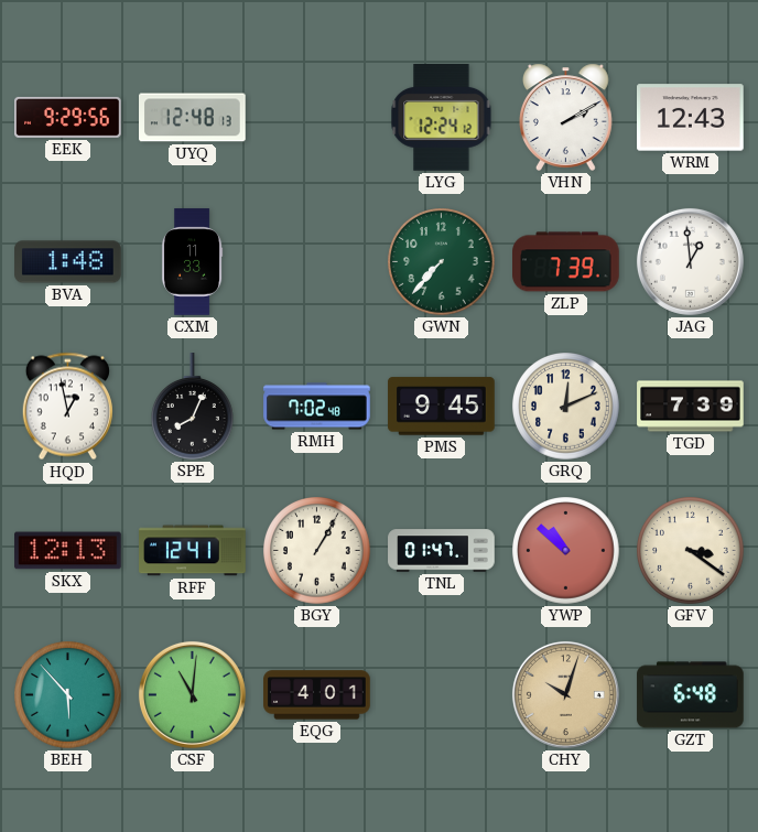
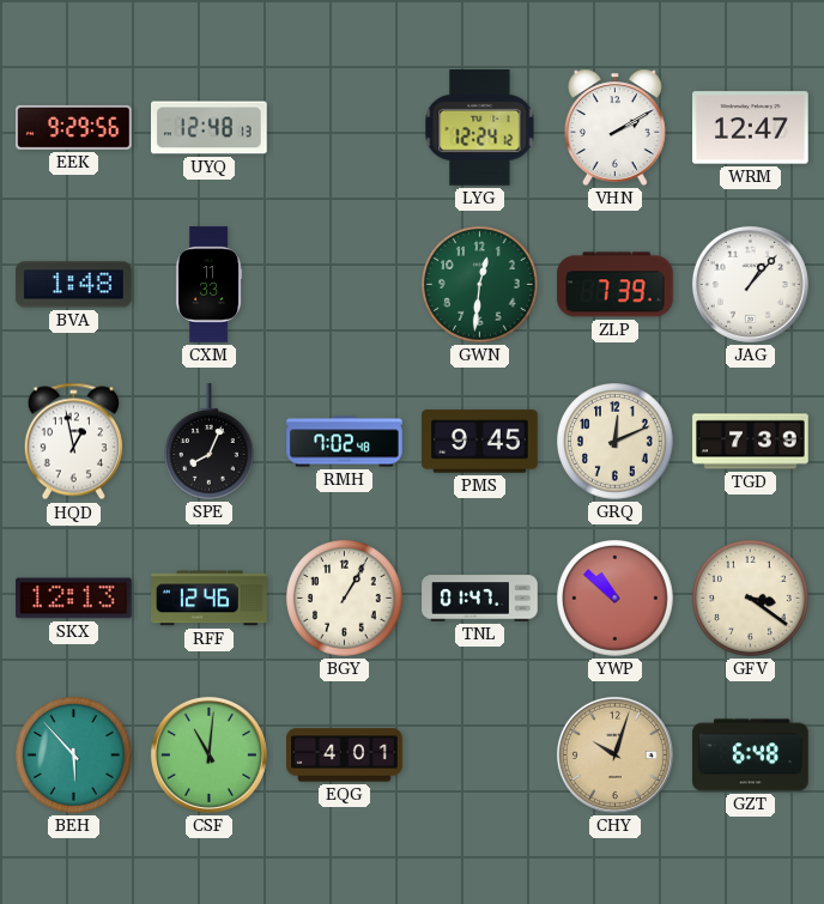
WRM: 12:43 -> 12:47
GWN: 7:37 -> 12:31
JAG: 12:59 -> 1:07
RFF: 12:41 -> 12:46
